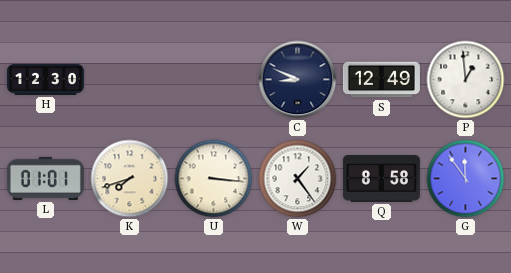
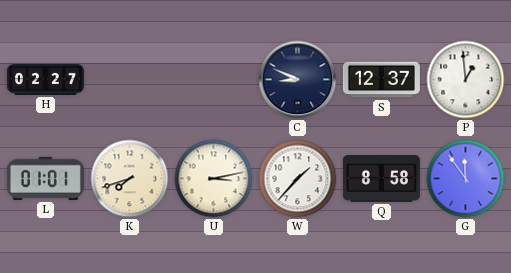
H: 12:30 -> 02:27
S: 12:49 -> 12:37
U: 3:16 -> 3:13
W: 1:24 -> 1:37
